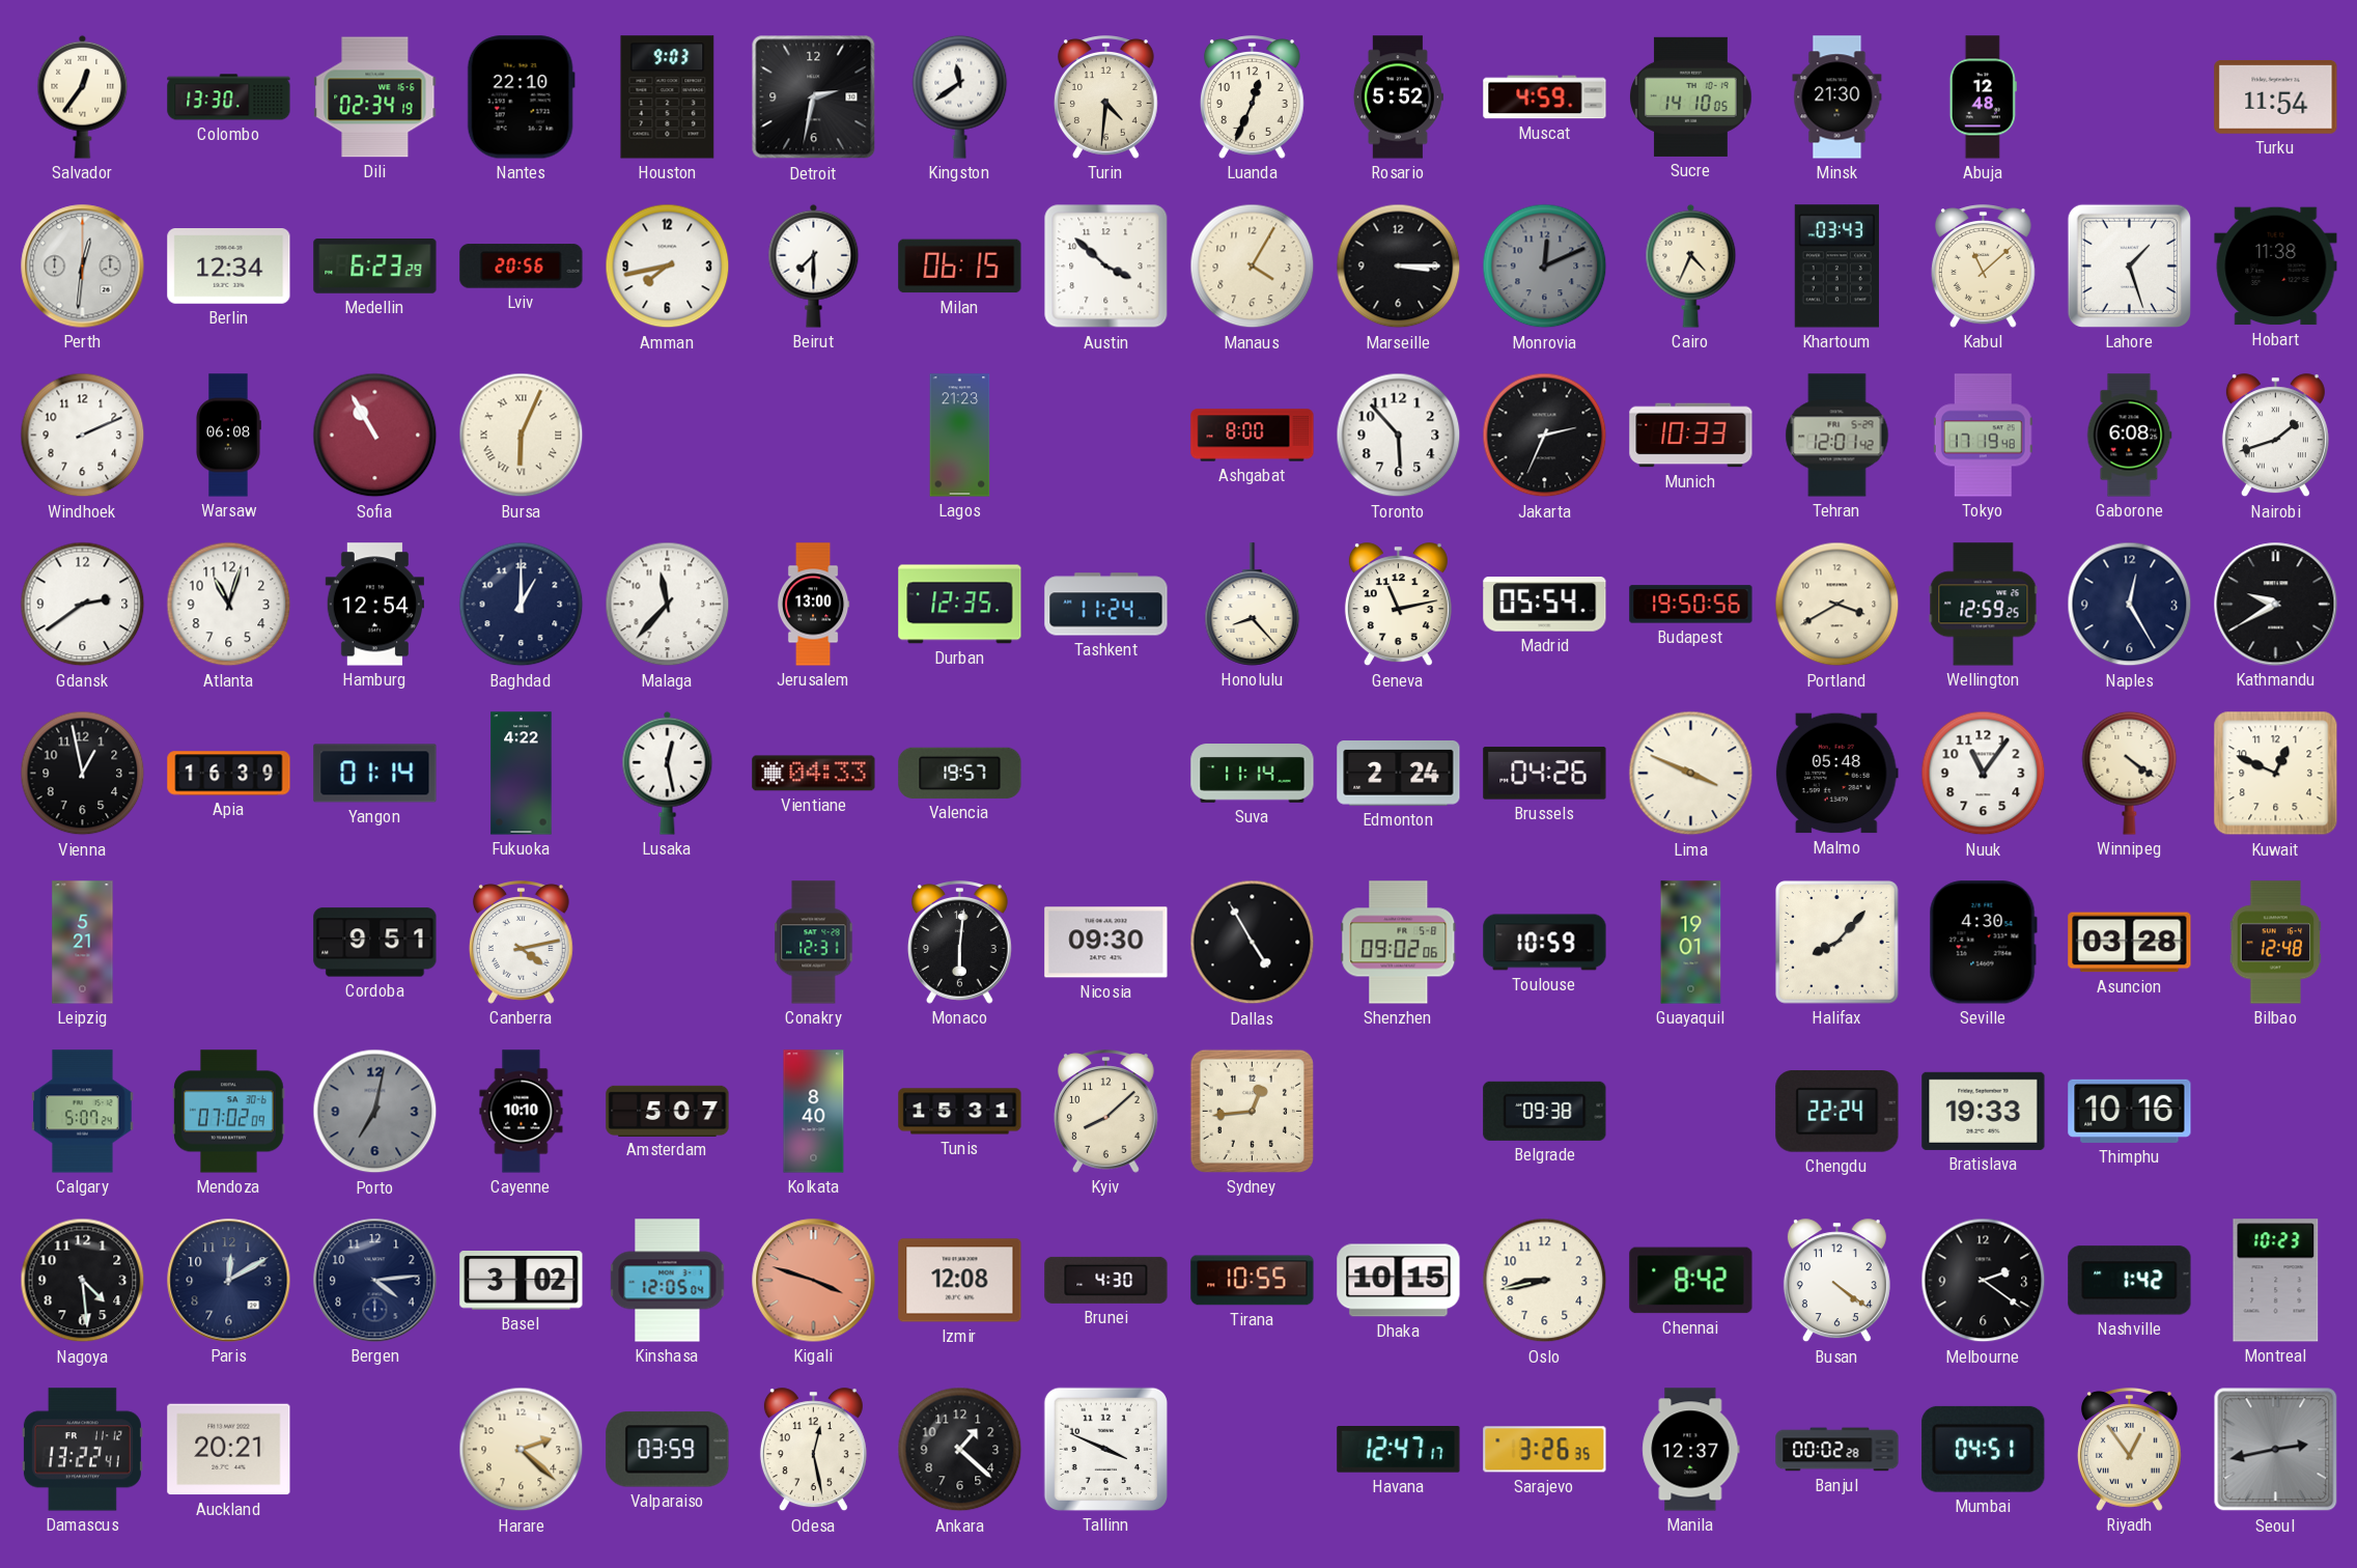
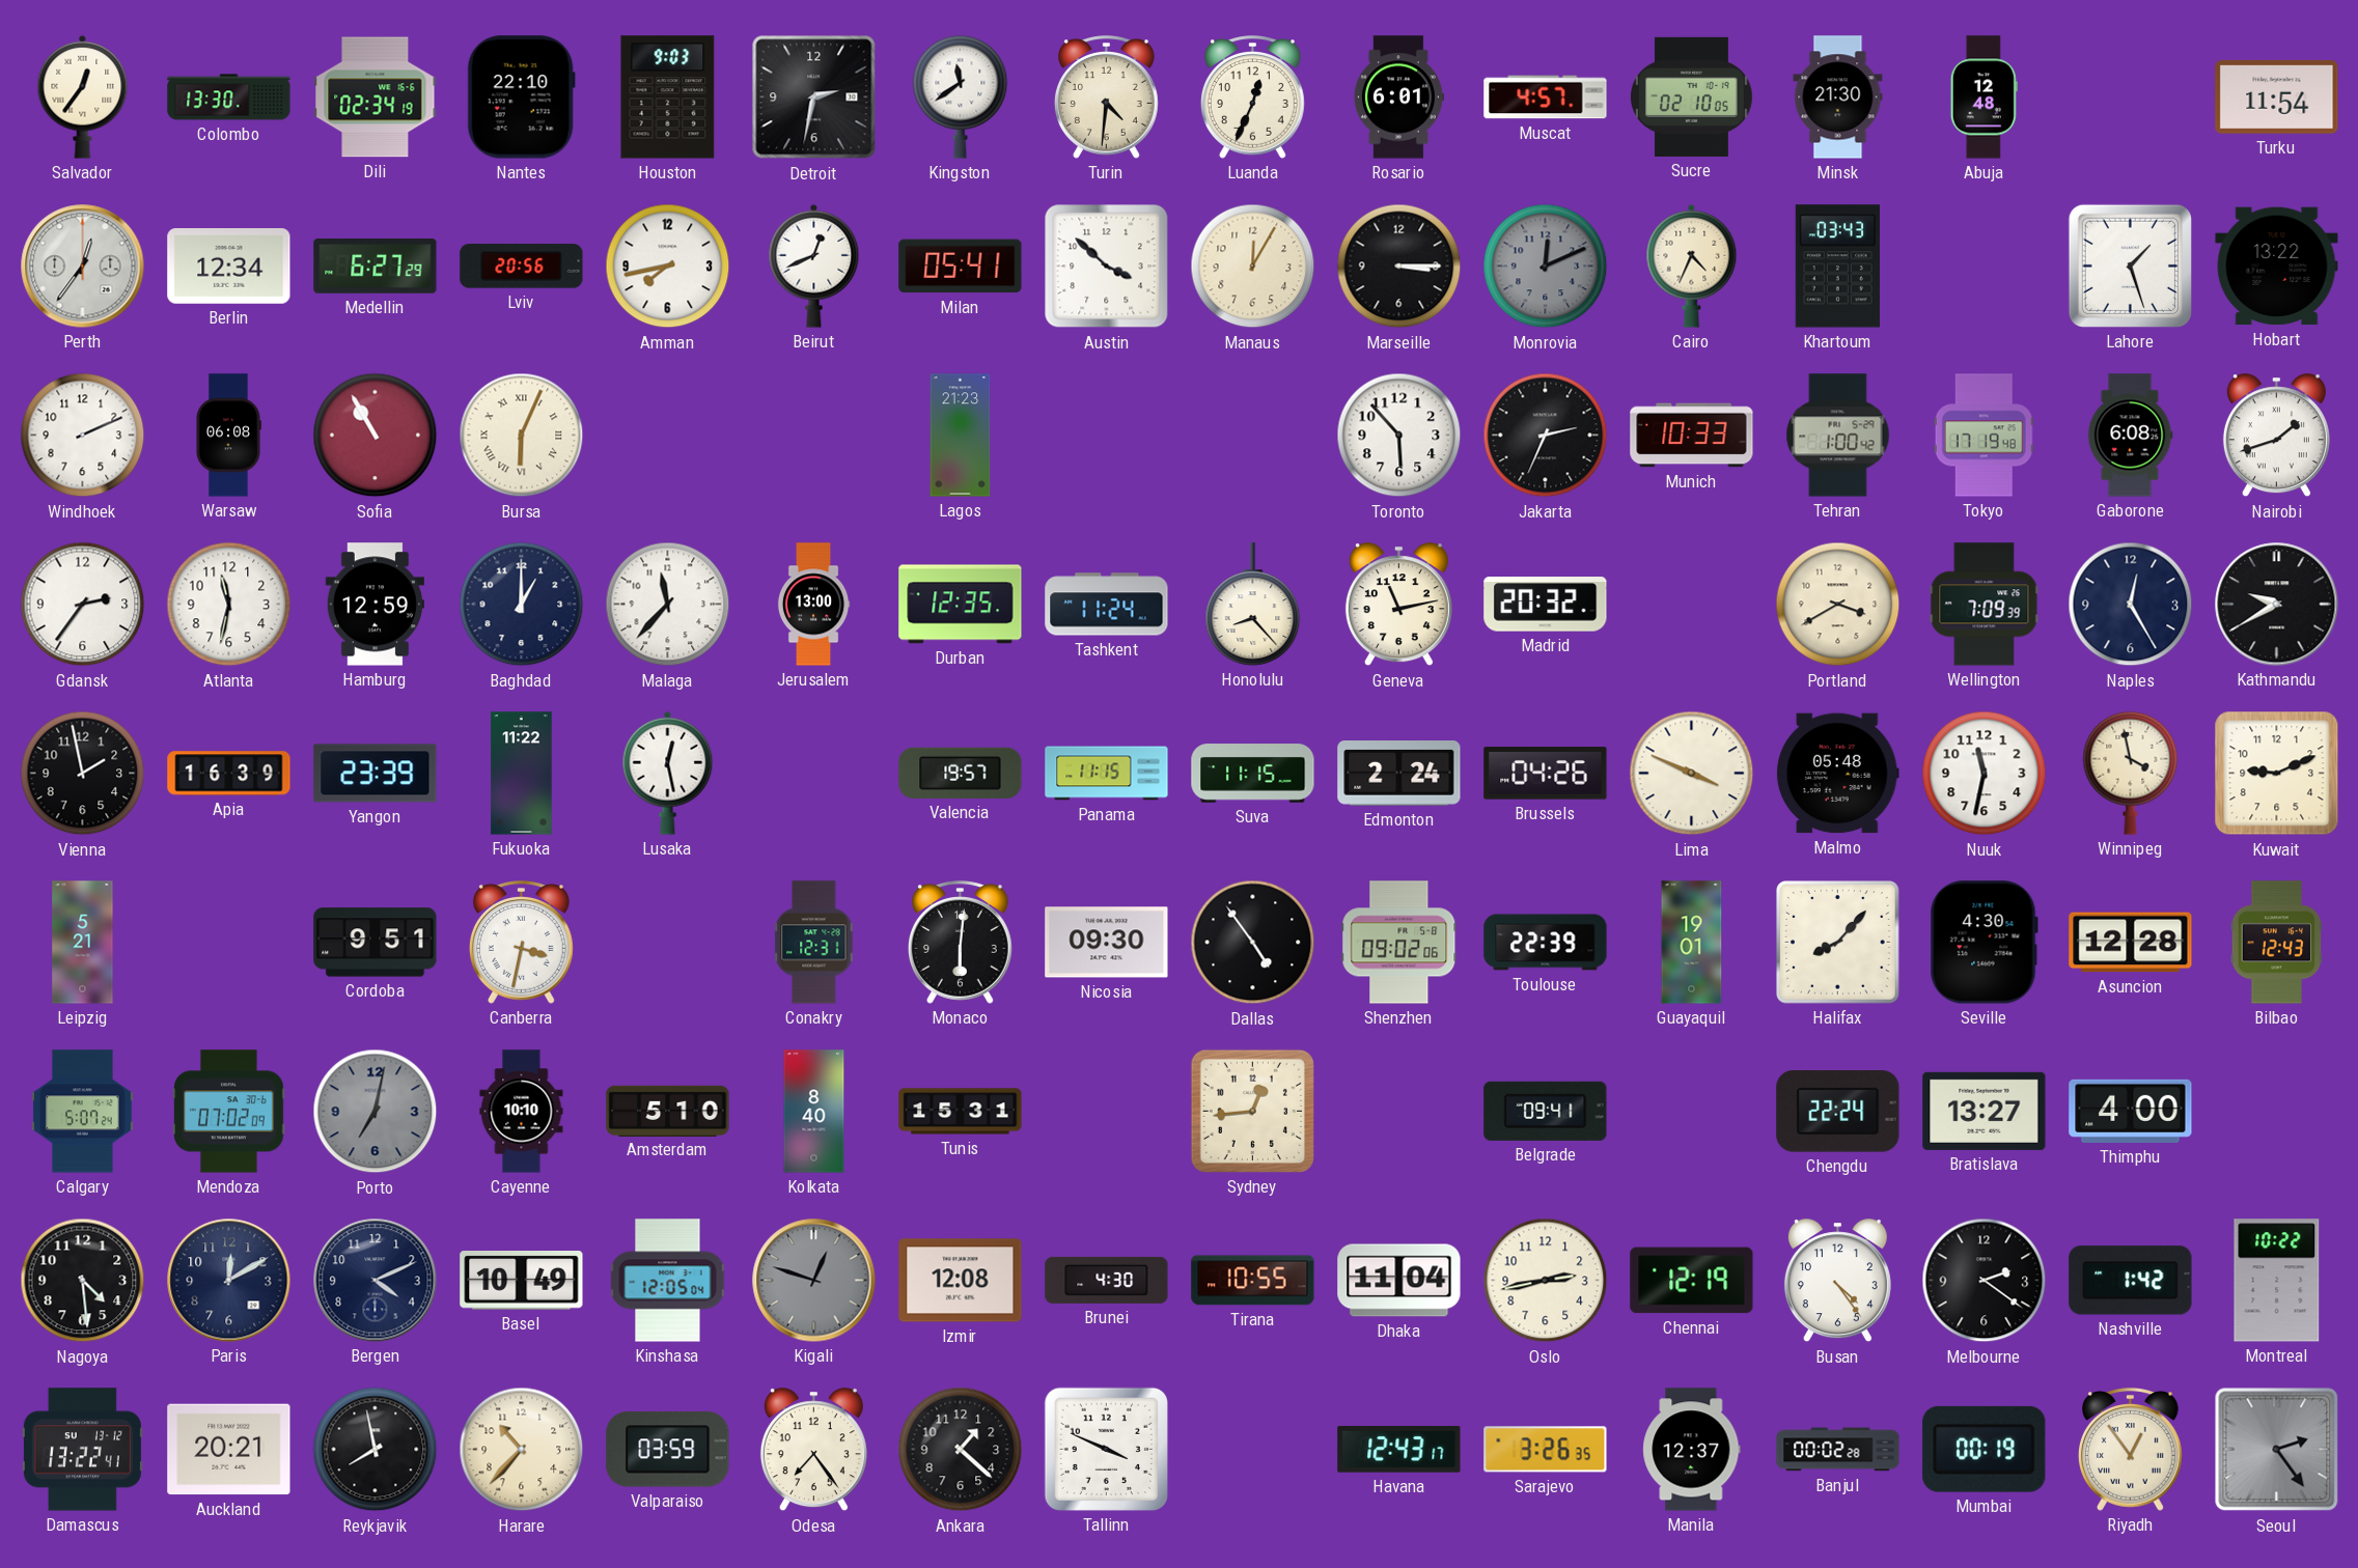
Rosario: 5:52 -> 6:01
Muscat: 4:59 -> 4:57
Sucre: 14:10 -> 02:10
Perth: 12:31 -> 12:36
Medellin: 6:23 -> 6:27
Beirut: 7:30 -> 12:41
Milan: 06:15 -> 05:41
Manaus: 4:05 -> 12:05
Kabul: 11:08 -> none
Hobart: 11:38 -> 13:22
Ashgabat: 8:00 -> none
Tehran: 12:01 -> 1:00
Gdansk: 2:39 -> 2:36
Atlanta: 11:03 -> 11:32
Hamburg: 12:54 -> 12:59
Madrid: 05:54 -> 20:32
Budapest: 19:50 -> none
Wellington: 12:59 -> 7:09
Vienna: 12:58 -> 1:58
Yangon: 01:14 -> 23:39
Fukuoka: 4:22 -> 11:22
Vientiane: 04:33 -> none
Panama: none -> 11:15
Suva: 11:14 -> 11:15
Nuuk: 11:06 -> 11:32
Winnipeg: 4:21 -> 3:58
Kuwait: 12:49 -> 9:11
Canberra: 4:13 -> 3:32
Dallas: 4:55 -> 4:54
Toulouse: 10:59 -> 22:39
Asuncion: 03:28 -> 12:28
Bilbao: 12:48 -> 12:43
Amsterdam: 5:07 -> 5:10
Kyiv: 8:08 -> none
Belgrade: 09:38 -> 09:41
Bratislava: 19:33 -> 13:27
Thimphu: 10:16 -> 4:00
Bergen: 4:14 -> 4:11
Basel: 3:02 -> 10:49
Kigali: 3:48 -> 12:48
Kigali dial: salmon -> grey
Dhaka: 10:15 -> 11:04
Oslo: 8:43 -> 2:43
Chennai: 8:42 -> 12:19
Busan: 4:21 -> 4:24
Montreal: 10:23 -> 10:22
Damascus date: FR 11-12 -> SU 13-12
Reykjavik: none -> 7:58
Harare: 2:22 -> 10:37
Odesa: 12:28 -> 7:24
Havana: 12:47 -> 12:43
Mumbai: 04:51 -> 00:19
Seoul: 2:43 -> 2:24
